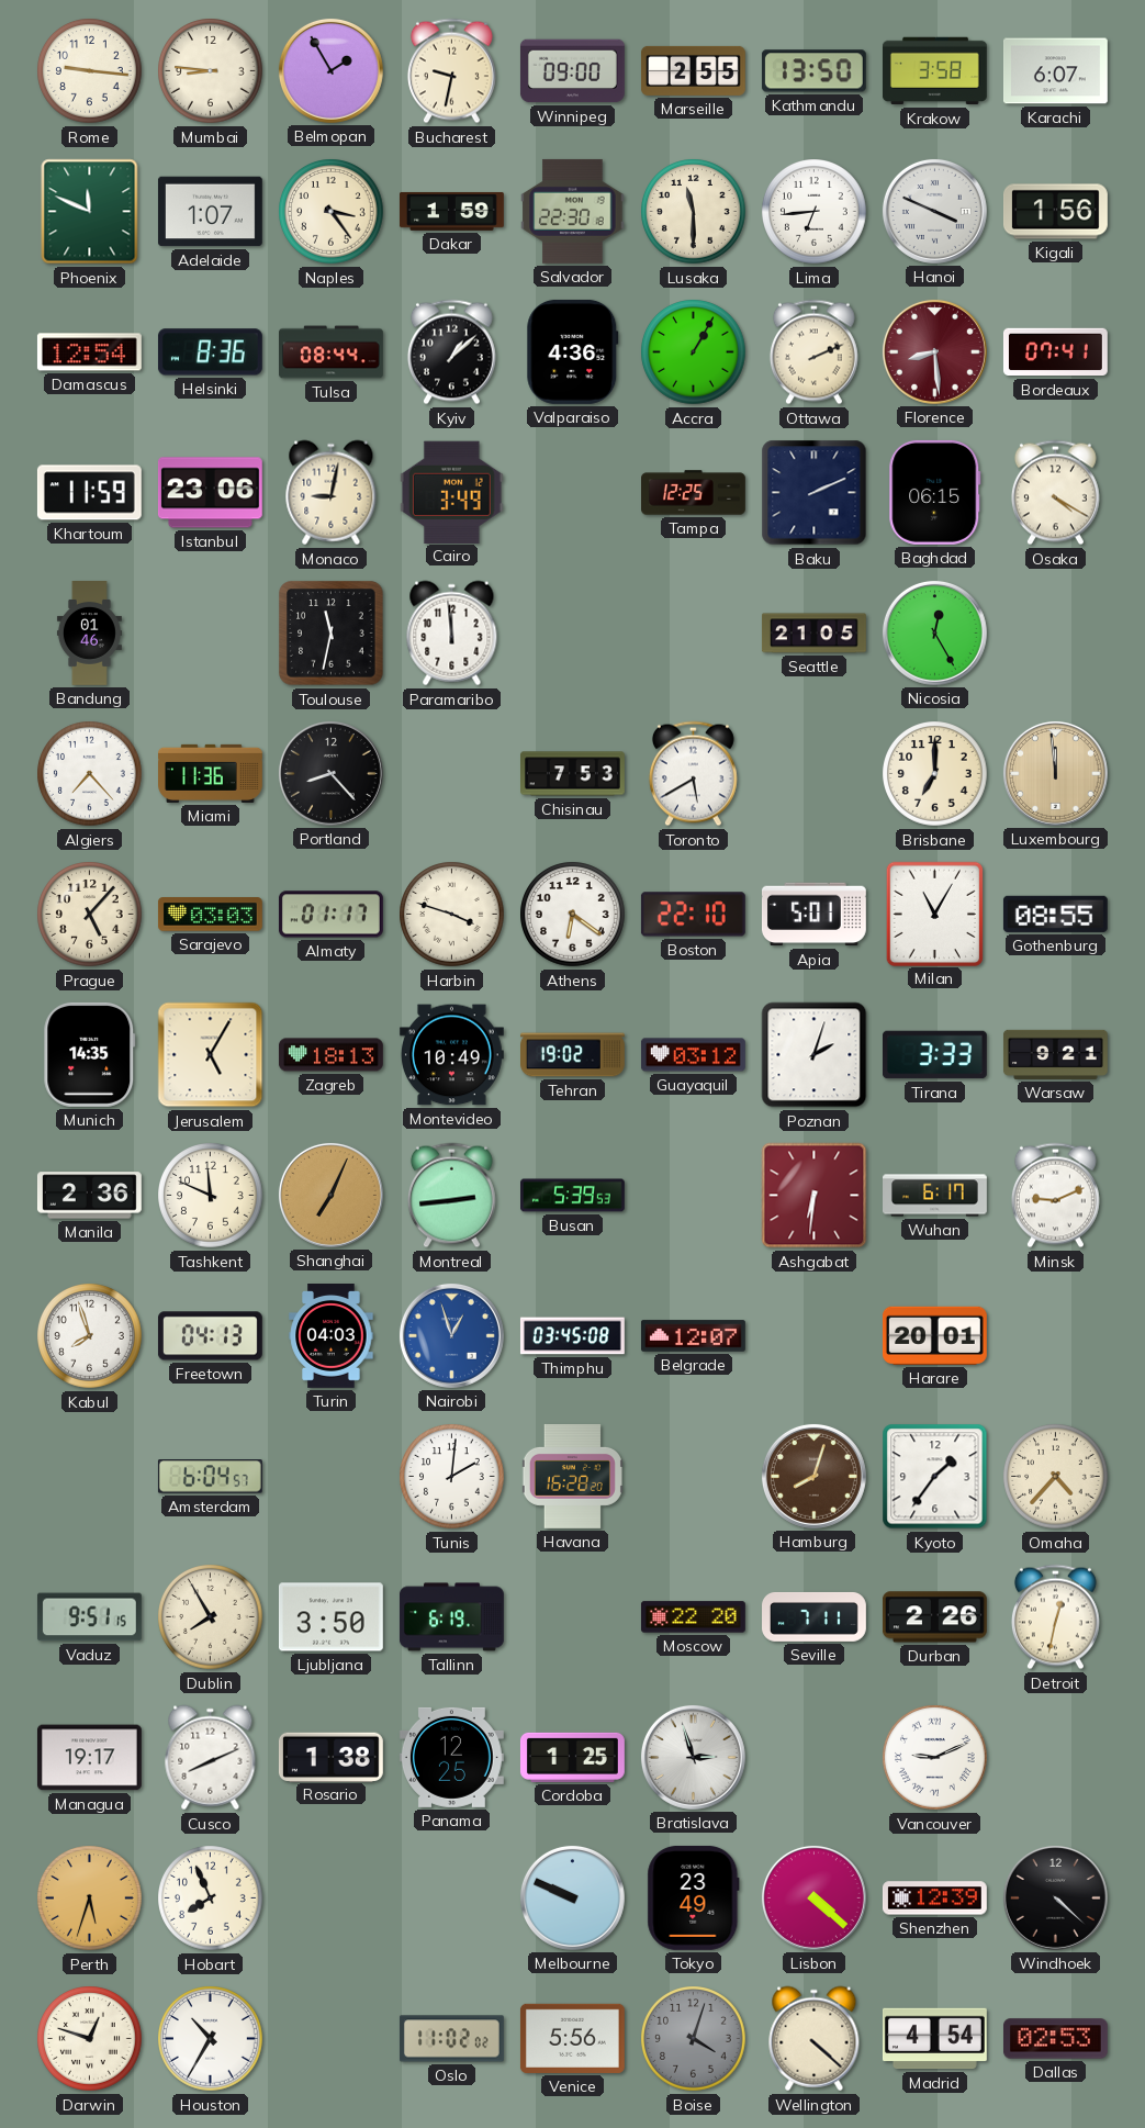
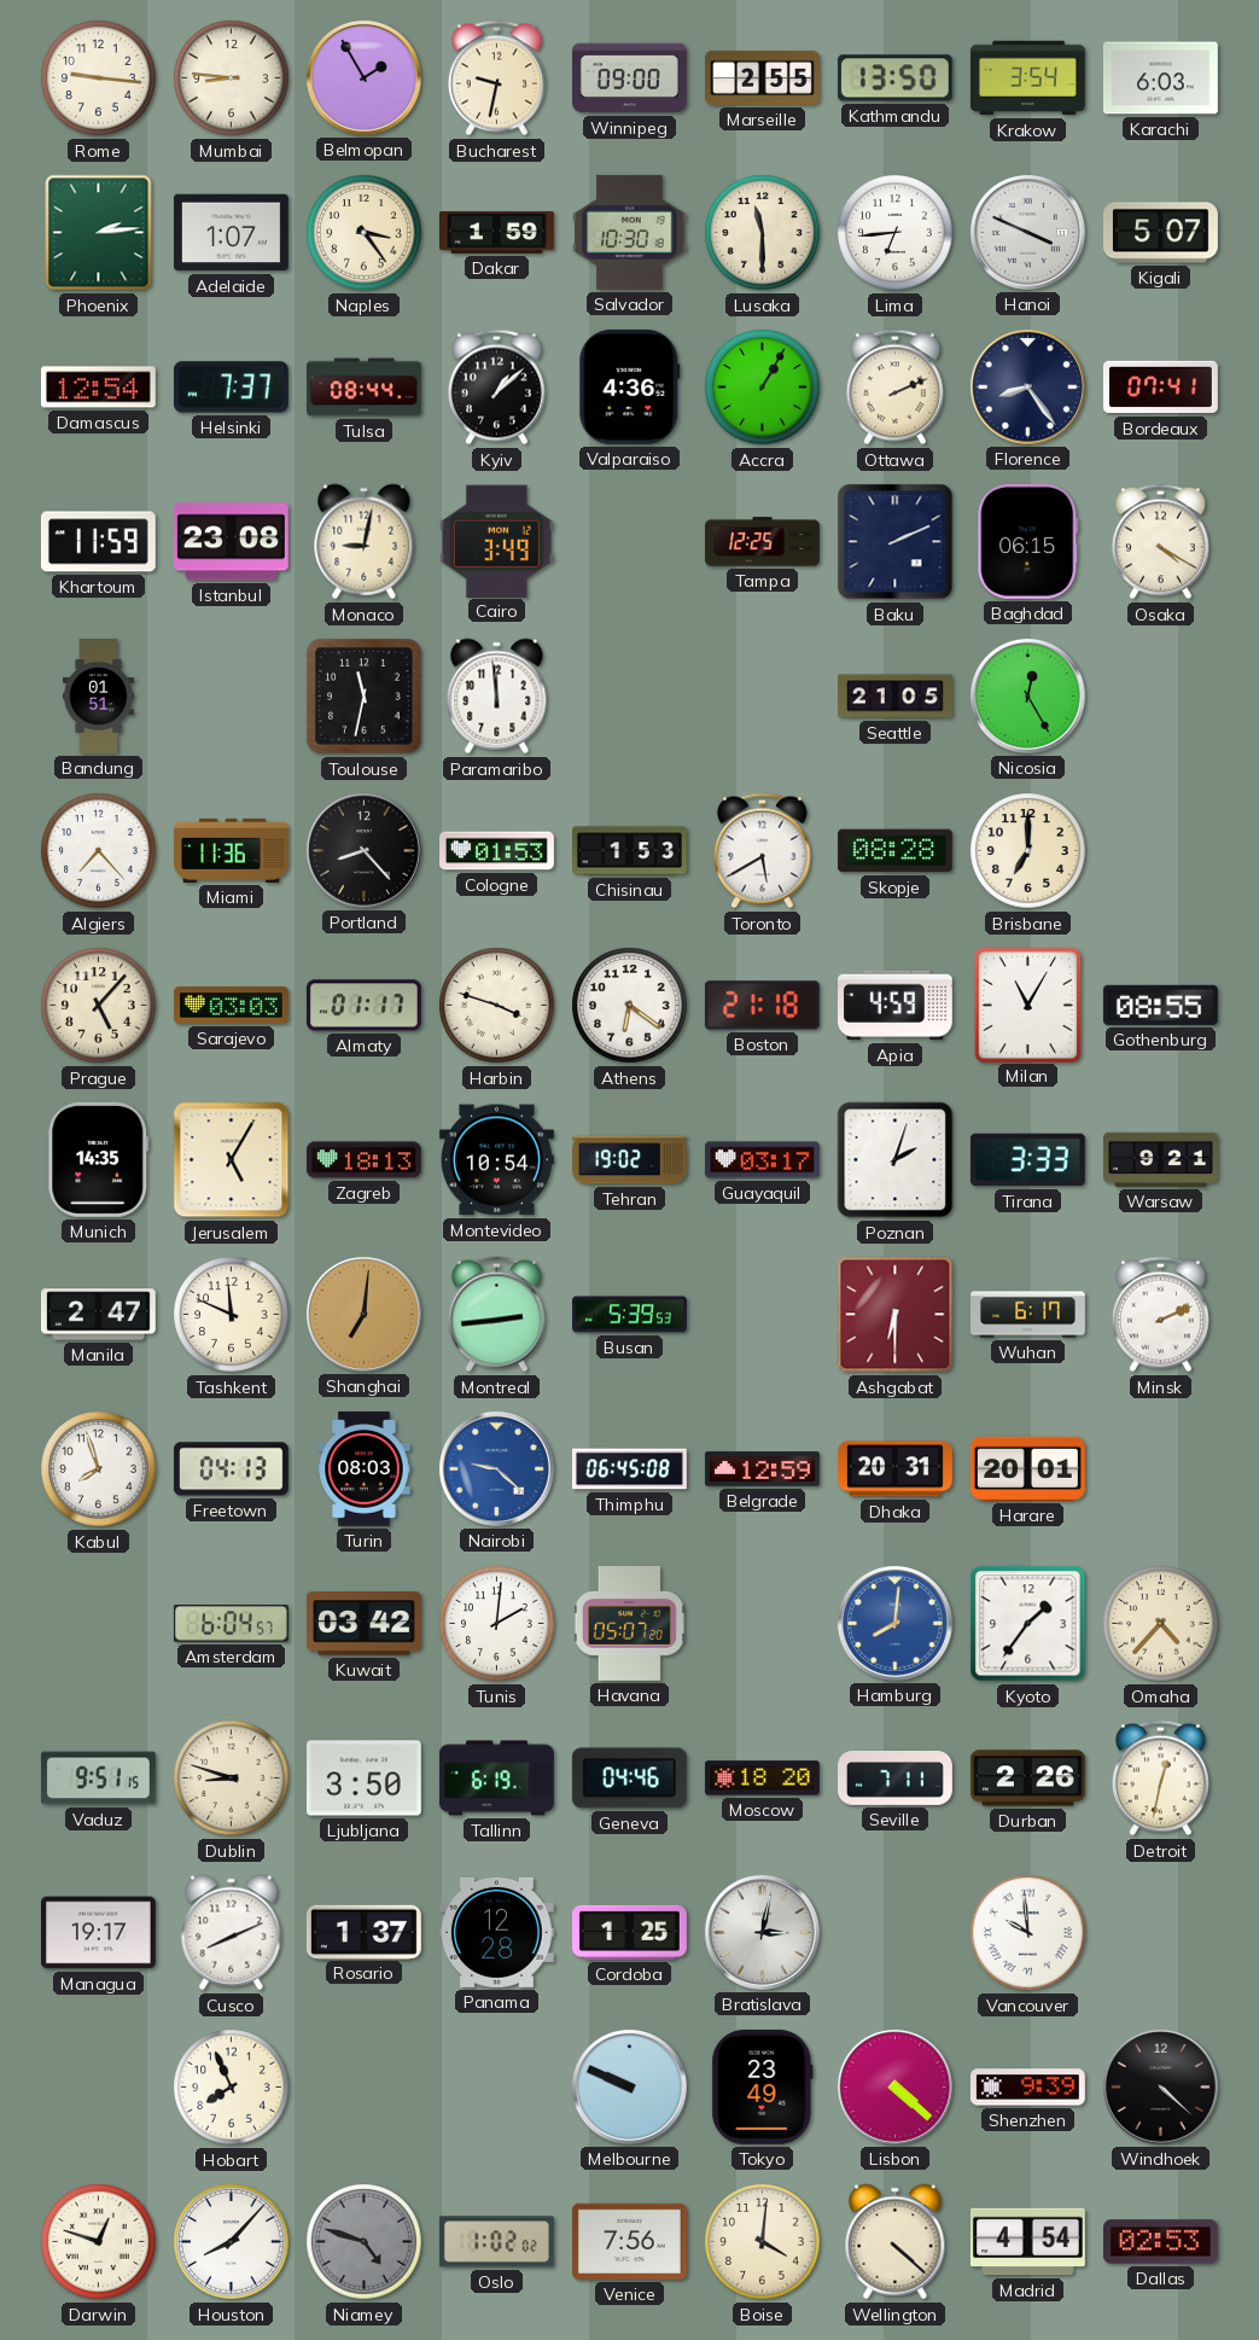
Krakow: 3:58 -> 3:54
Karachi: 6:07 -> 6:03
Phoenix: 11:49 -> 2:14
Salvador: 22:30 -> 10:30
Kigali: 1:56 -> 5:07
Helsinki: 8:36 -> 7:37
Florence: 8:29 -> 8:24
Florence dial: burgundy -> navy
Istanbul: 23:06 -> 23:08
Bandung: 01:46 -> 01:51
Cologne: none -> 01:53
Chisinau: 7:53 -> 1:53
Skopje: none -> 08:28
Luxembourg: 11:59 -> none
Boston: 22:10 -> 21:18
Apia: 5:01 -> 4:59
Montevideo: 10:49 -> 10:54
Guayaquil: 03:12 -> 03:17
Manila: 2:36 -> 2:47
Shanghai: 7:04 -> 7:01
Ashgabat: 6:31 -> 6:30
Minsk: 9:11 -> 2:11
Turin: 04:03 -> 08:03
Nairobi: 12:57 -> 9:22
Thimphu: 03:45 -> 06:45
Belgrade: 12:07 -> 12:59
Dhaka: none -> 20:31
Kuwait: none -> 03:42
Havana: 16:28 -> 05:07
Hamburg: 8:03 -> 8:01
Hamburg dial: brown -> blue
Dublin: 7:55 -> 8:48
Geneva: none -> 04:46
Moscow: 22:20 -> 18:20
Rosario: 1:38 -> 1:37
Panama: 12:25 -> 12:28
Bratislava: 2:57 -> 3:02
Vancouver: 9:11 -> 9:59
Perth: 5:33 -> none
Shenzhen: 12:39 -> 9:39
Houston: 10:35 -> 8:07
Niamey: none -> 4:48
Oslo: 11:02 -> 1:02
Venice: 5:56 -> 7:56
Boise: 4:03 -> 4:01
Boise dial: grey -> cream
